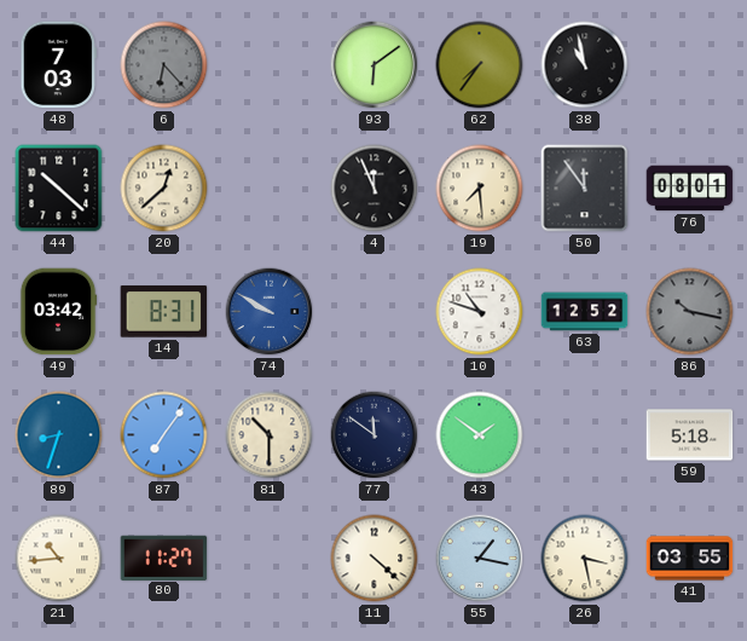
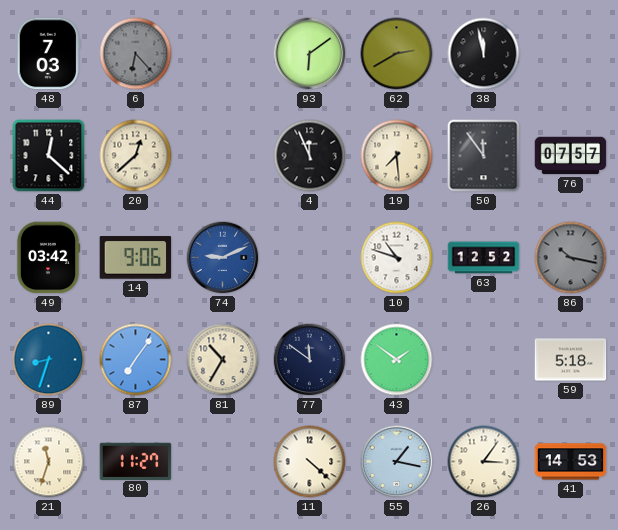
62: 7:36 -> 2:40
38: 10:58 -> 11:58
44: 10:22 -> 12:22
76: 08:01 -> 07:57
14: 8:31 -> 9:06
74: 9:50 -> 9:11
81: 10:30 -> 10:35
21: 10:44 -> 11:33
26: 3:28 -> 3:06
41: 03:55 -> 14:53
